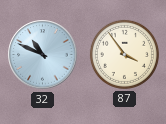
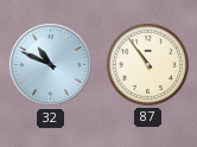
87: 3:54 -> 10:54
